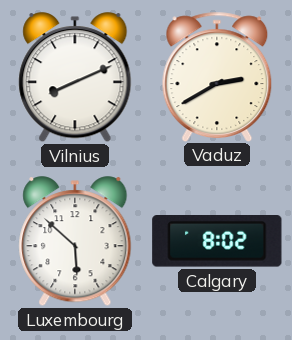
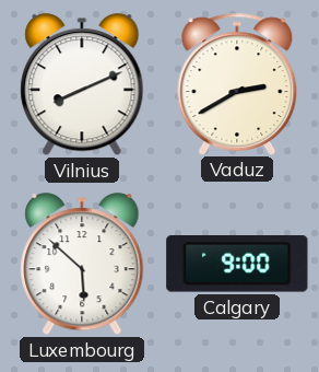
Calgary: 8:02 -> 9:00
